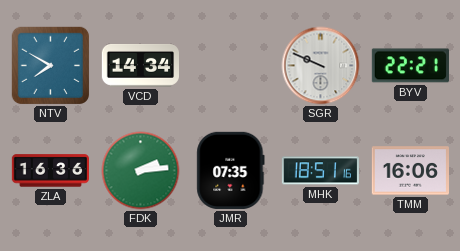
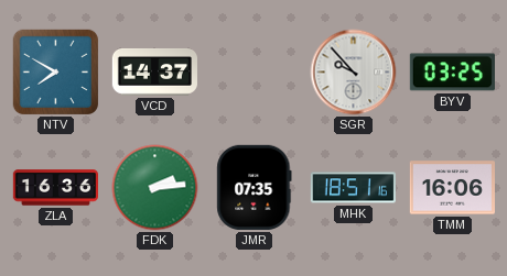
VCD: 14:34 -> 14:37
SGR: 9:49 -> 9:53
BYV: 22:21 -> 03:25
